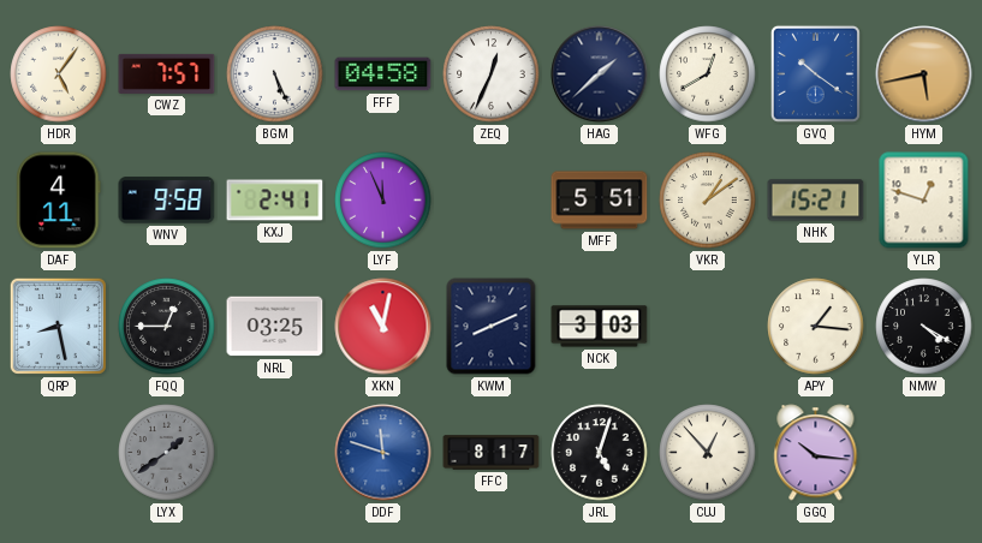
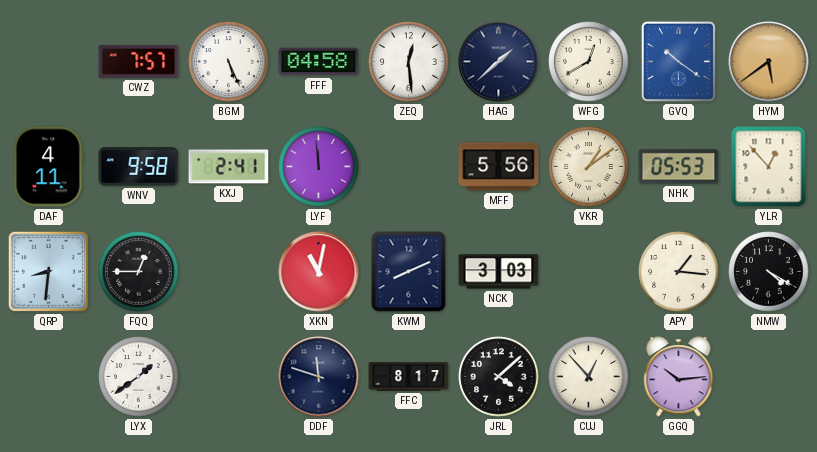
HDR: 5:06 -> none
ZEQ: 12:34 -> 12:29
HYM: 5:43 -> 5:39
LYF: 11:56 -> 11:59
MFF: 5:51 -> 5:56
NHK: 15:21 -> 05:53
YLR: 12:48 -> 12:53
QRP: 8:28 -> 8:31
NRL: 03:25 -> none
LYX dial: grey -> white
DDF dial: blue -> navy
JRL: 5:03 -> 4:08
GGQ: 10:16 -> 10:14
